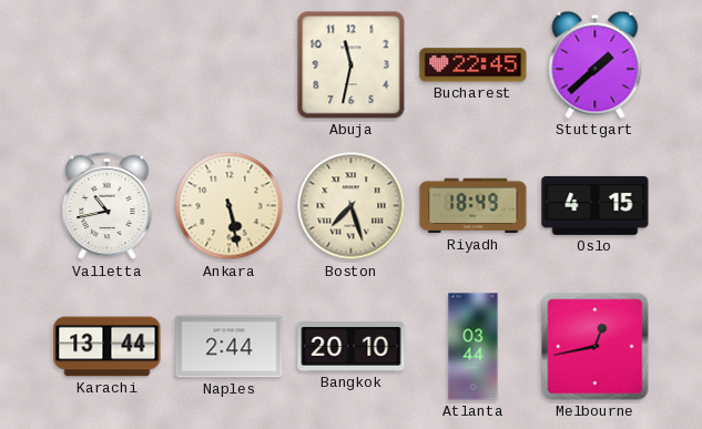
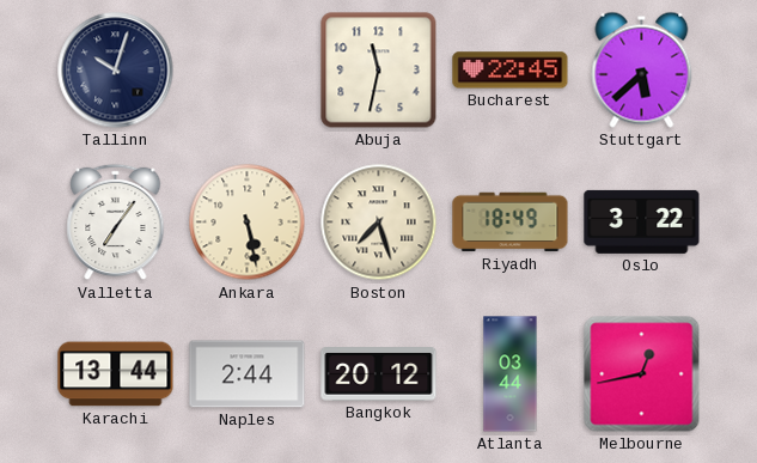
Tallinn: none -> 10:03
Stuttgart: 1:38 -> 5:38
Valletta: 10:43 -> 7:06
Oslo: 4:15 -> 3:22
Bangkok: 20:10 -> 20:12
